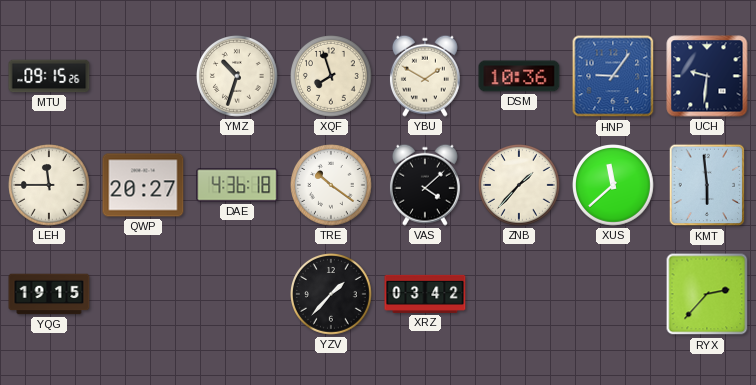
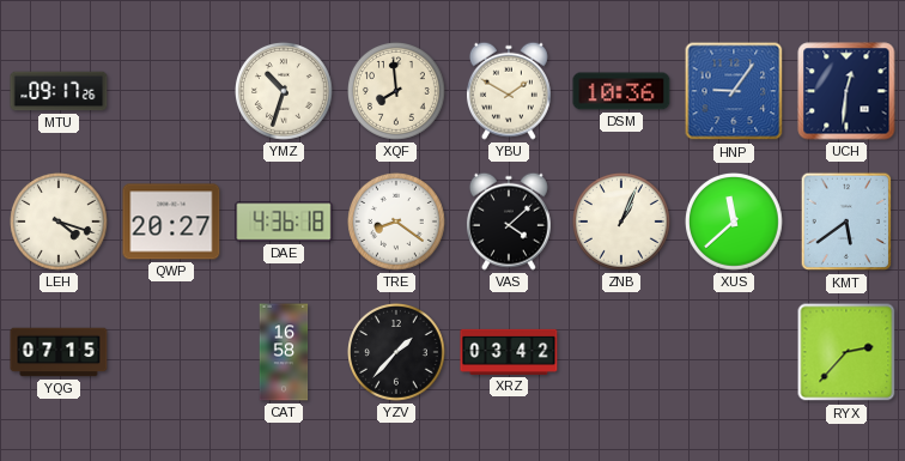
MTU: 09:15 -> 09:17
XQF: 7:57 -> 7:59
UCH: 9:31 -> 12:31
LEH: 11:45 -> 4:18
TRE: 10:21 -> 8:21
ZNB: 1:37 -> 1:04
KMT: 5:59 -> 5:39
YQG: 19:15 -> 07:15
CAT: none -> 16:58
